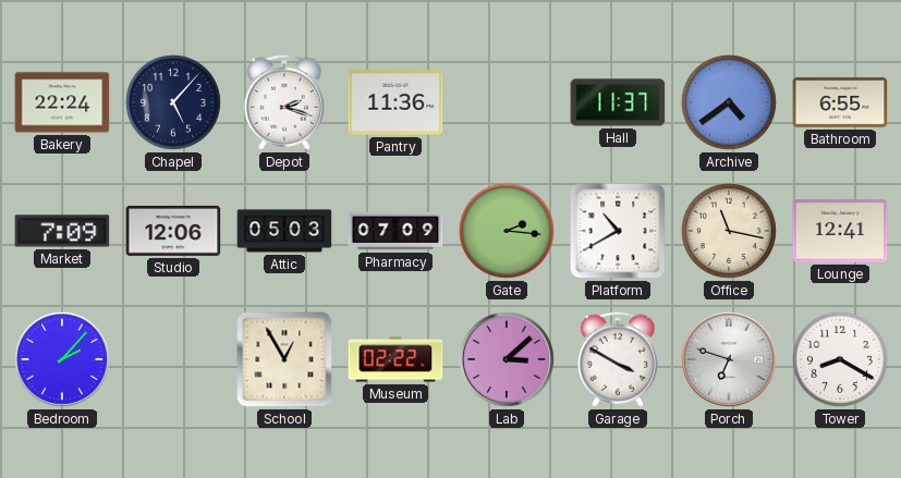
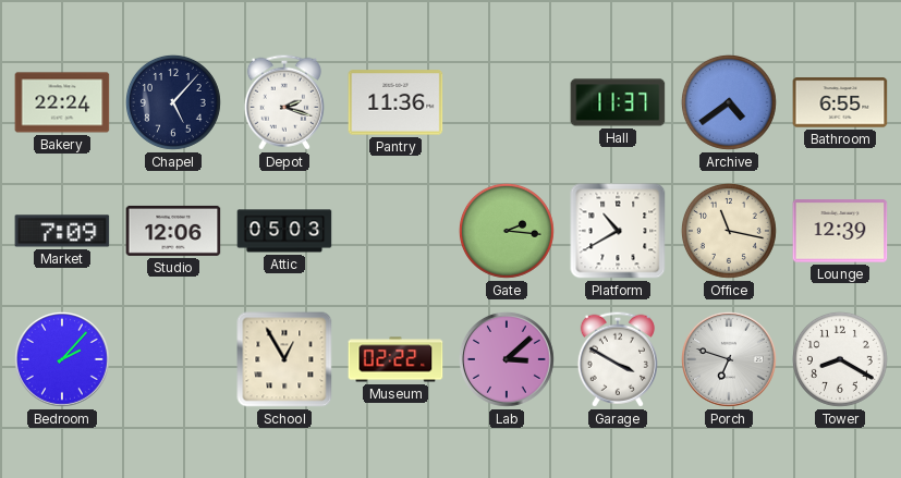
Pharmacy: 07:09 -> none
Lounge: 12:41 -> 12:39
